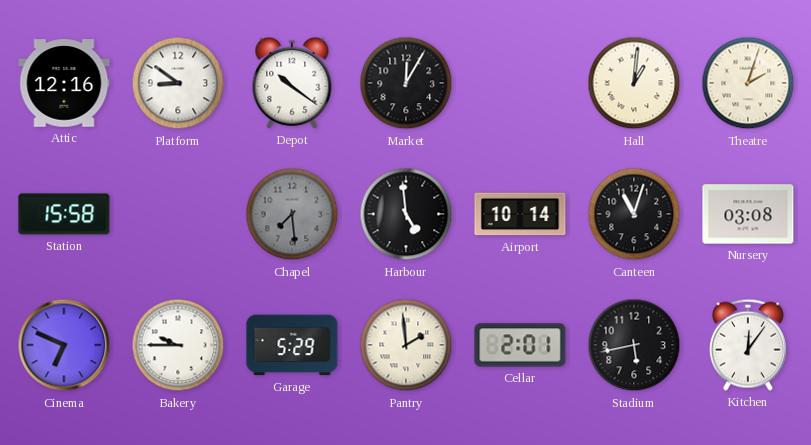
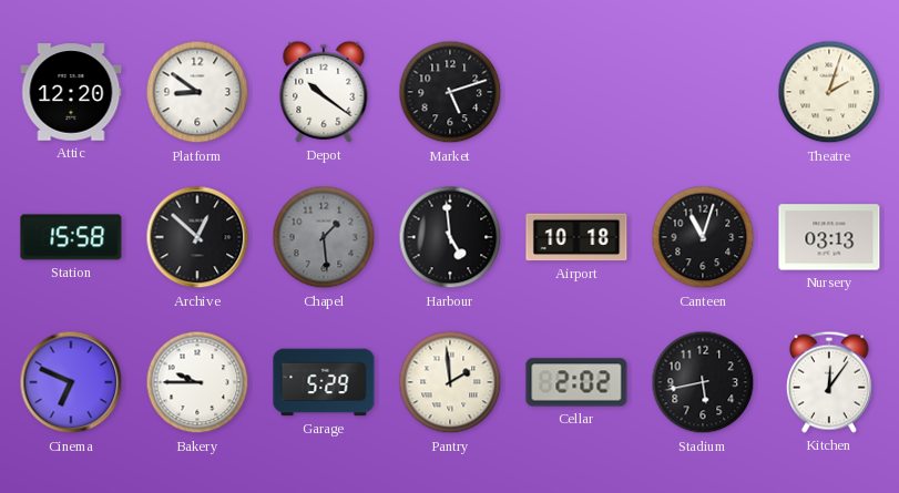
Attic: 12:16 -> 12:20
Market: 12:05 -> 5:12
Hall: 1:01 -> none
Archive: none -> 12:52
Chapel: 7:29 -> 1:29
Airport: 10:14 -> 10:18
Nursery: 03:08 -> 03:13
Cellar: 2:01 -> 2:02
